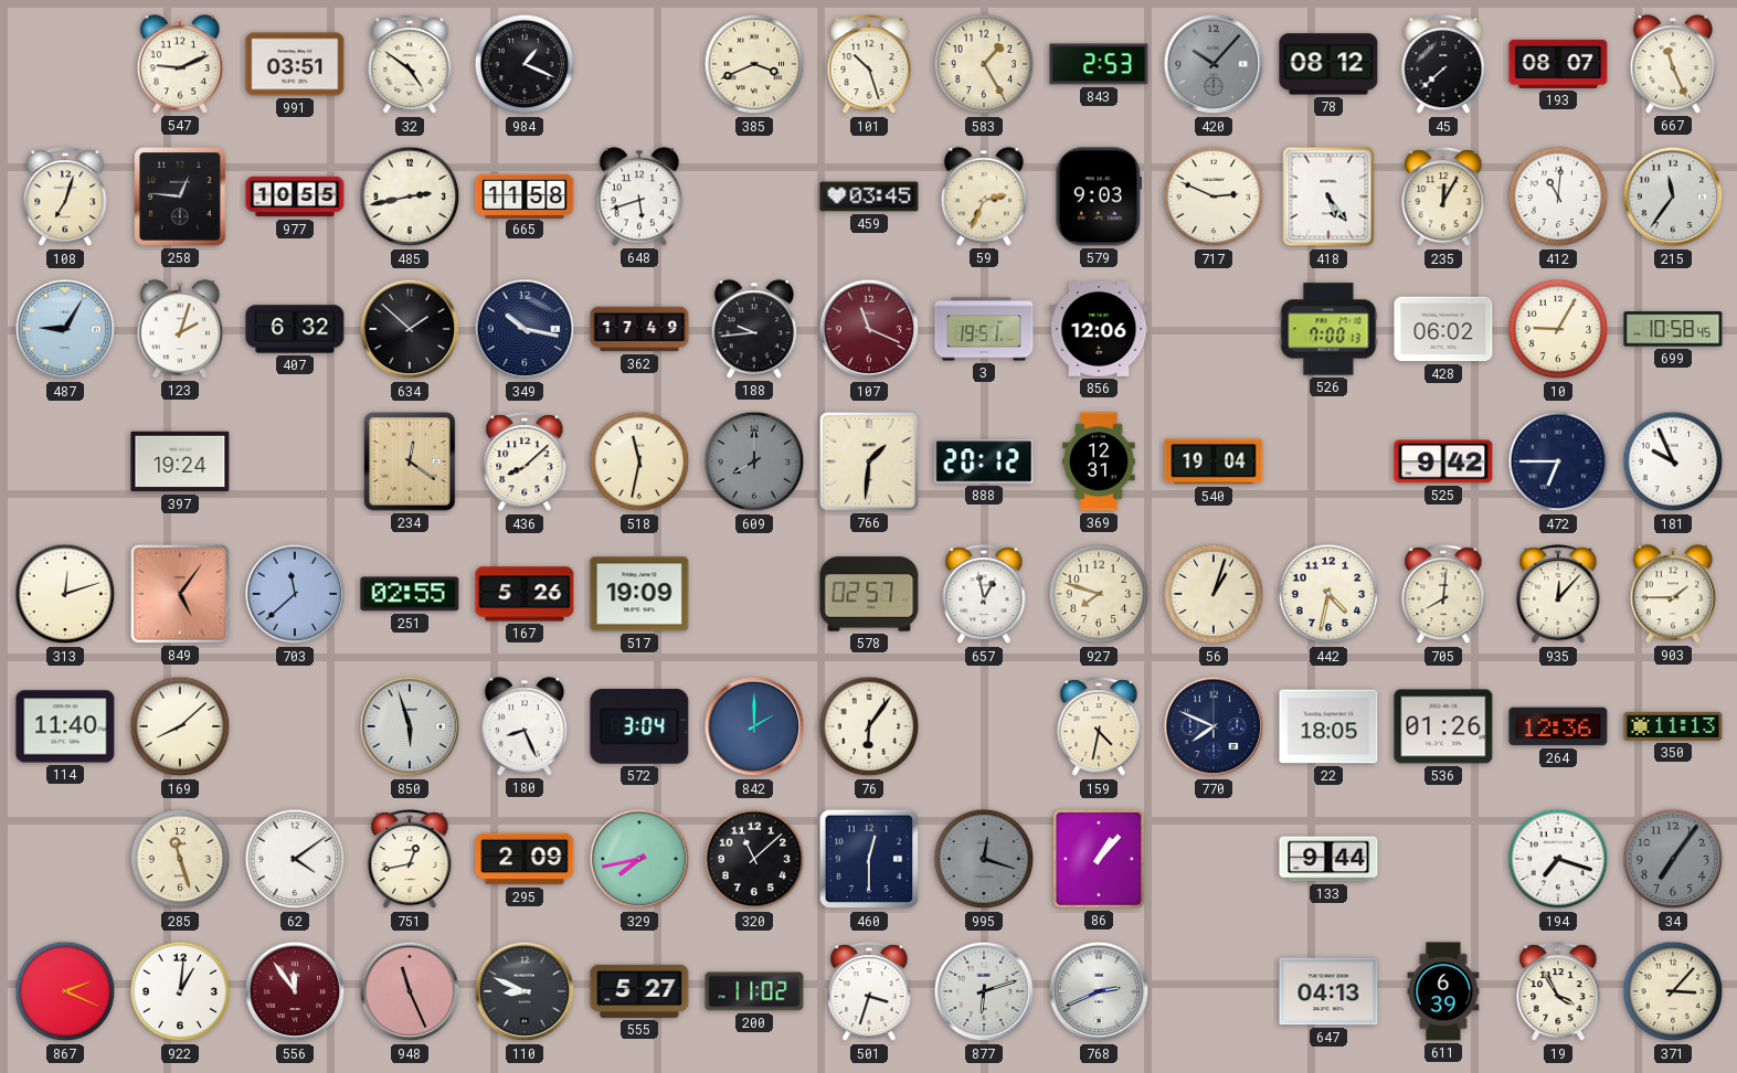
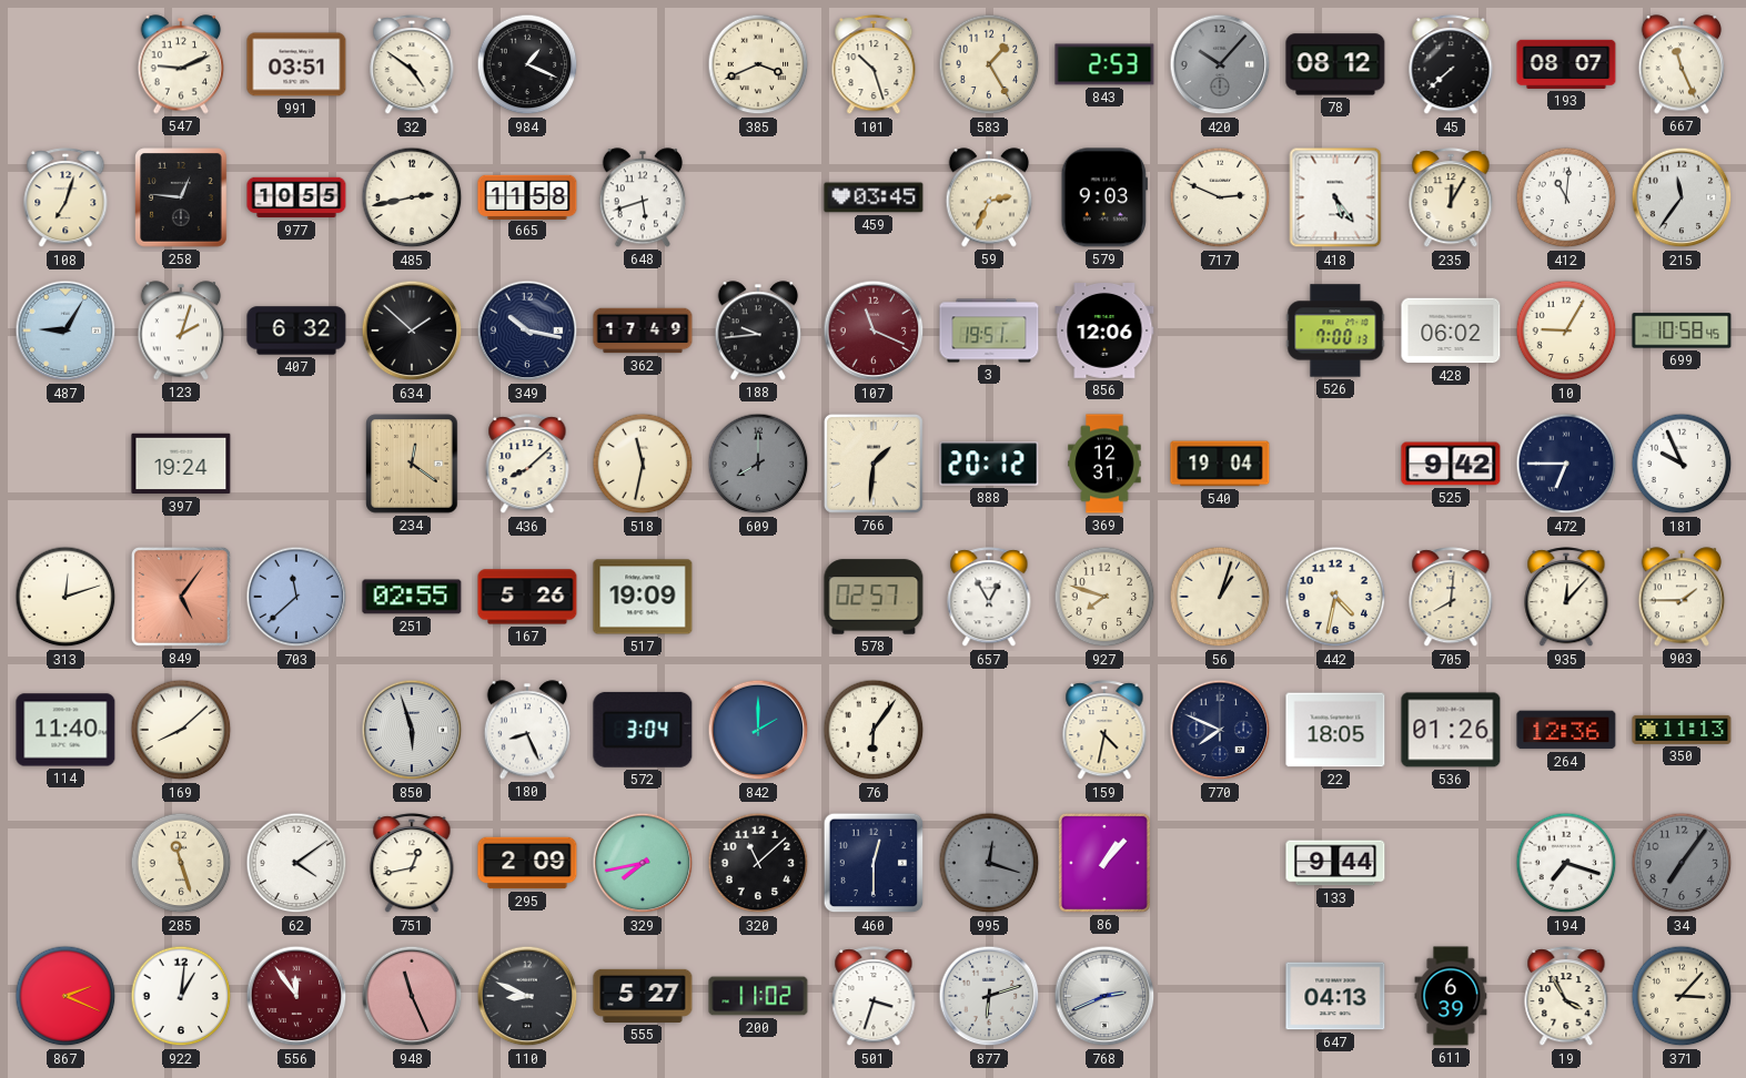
657: 12:58 -> 12:55
